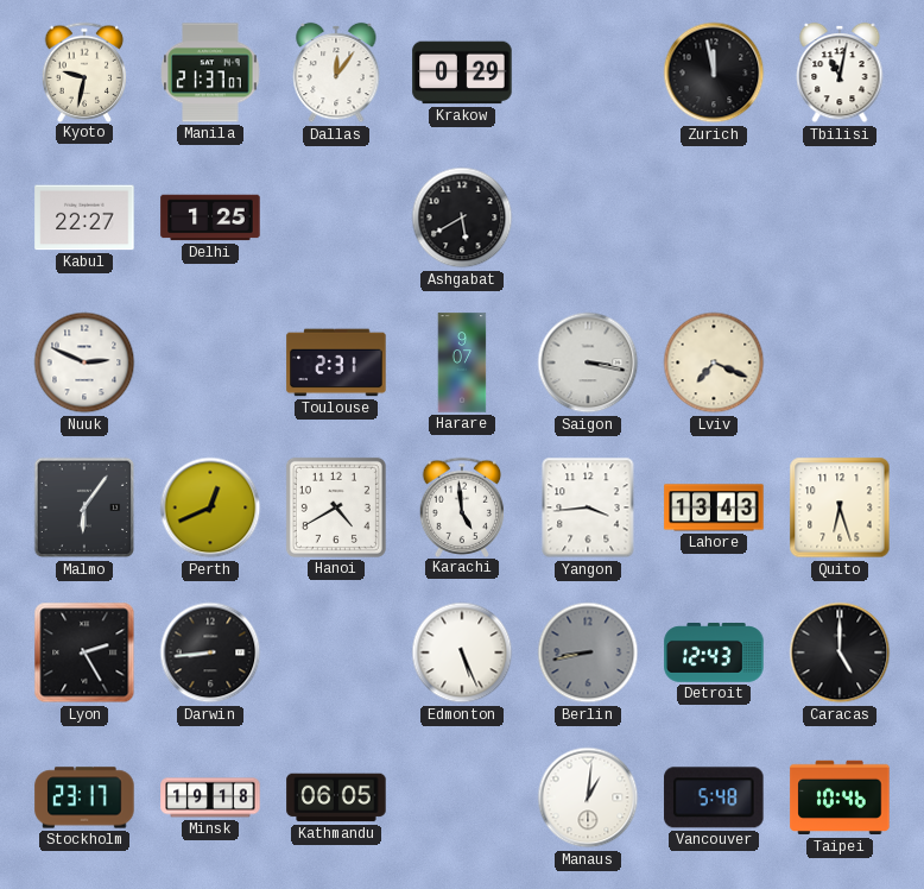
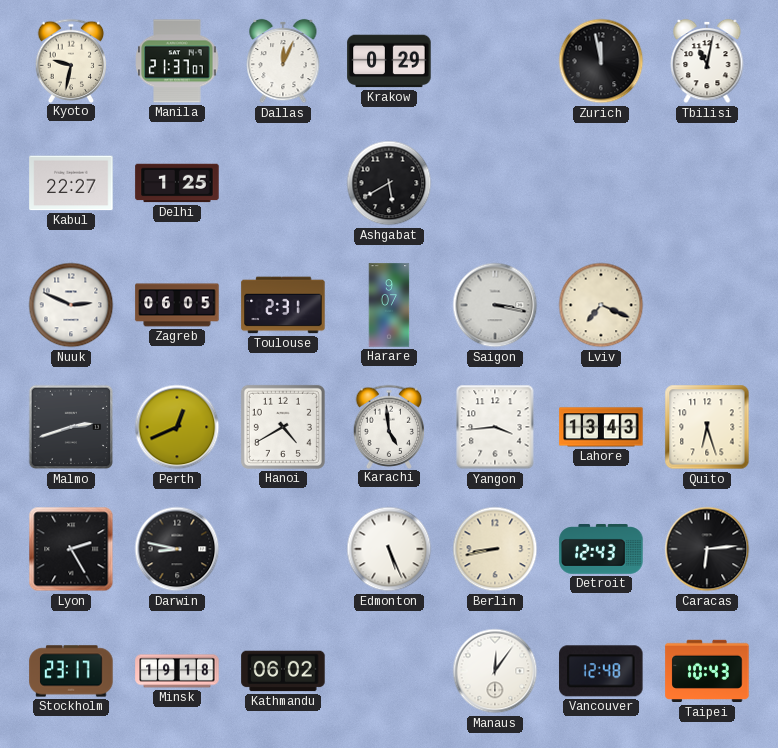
Dallas: 12:06 -> 12:04
Zagreb: none -> 06:05
Malmo: 6:06 -> 2:42
Darwin: 8:44 -> 8:47
Berlin dial: grey -> cream
Caracas: 5:00 -> 6:14
Kathmandu: 06:05 -> 06:02
Manaus: 1:01 -> 12:06
Vancouver: 5:48 -> 12:48
Taipei: 10:46 -> 10:43
